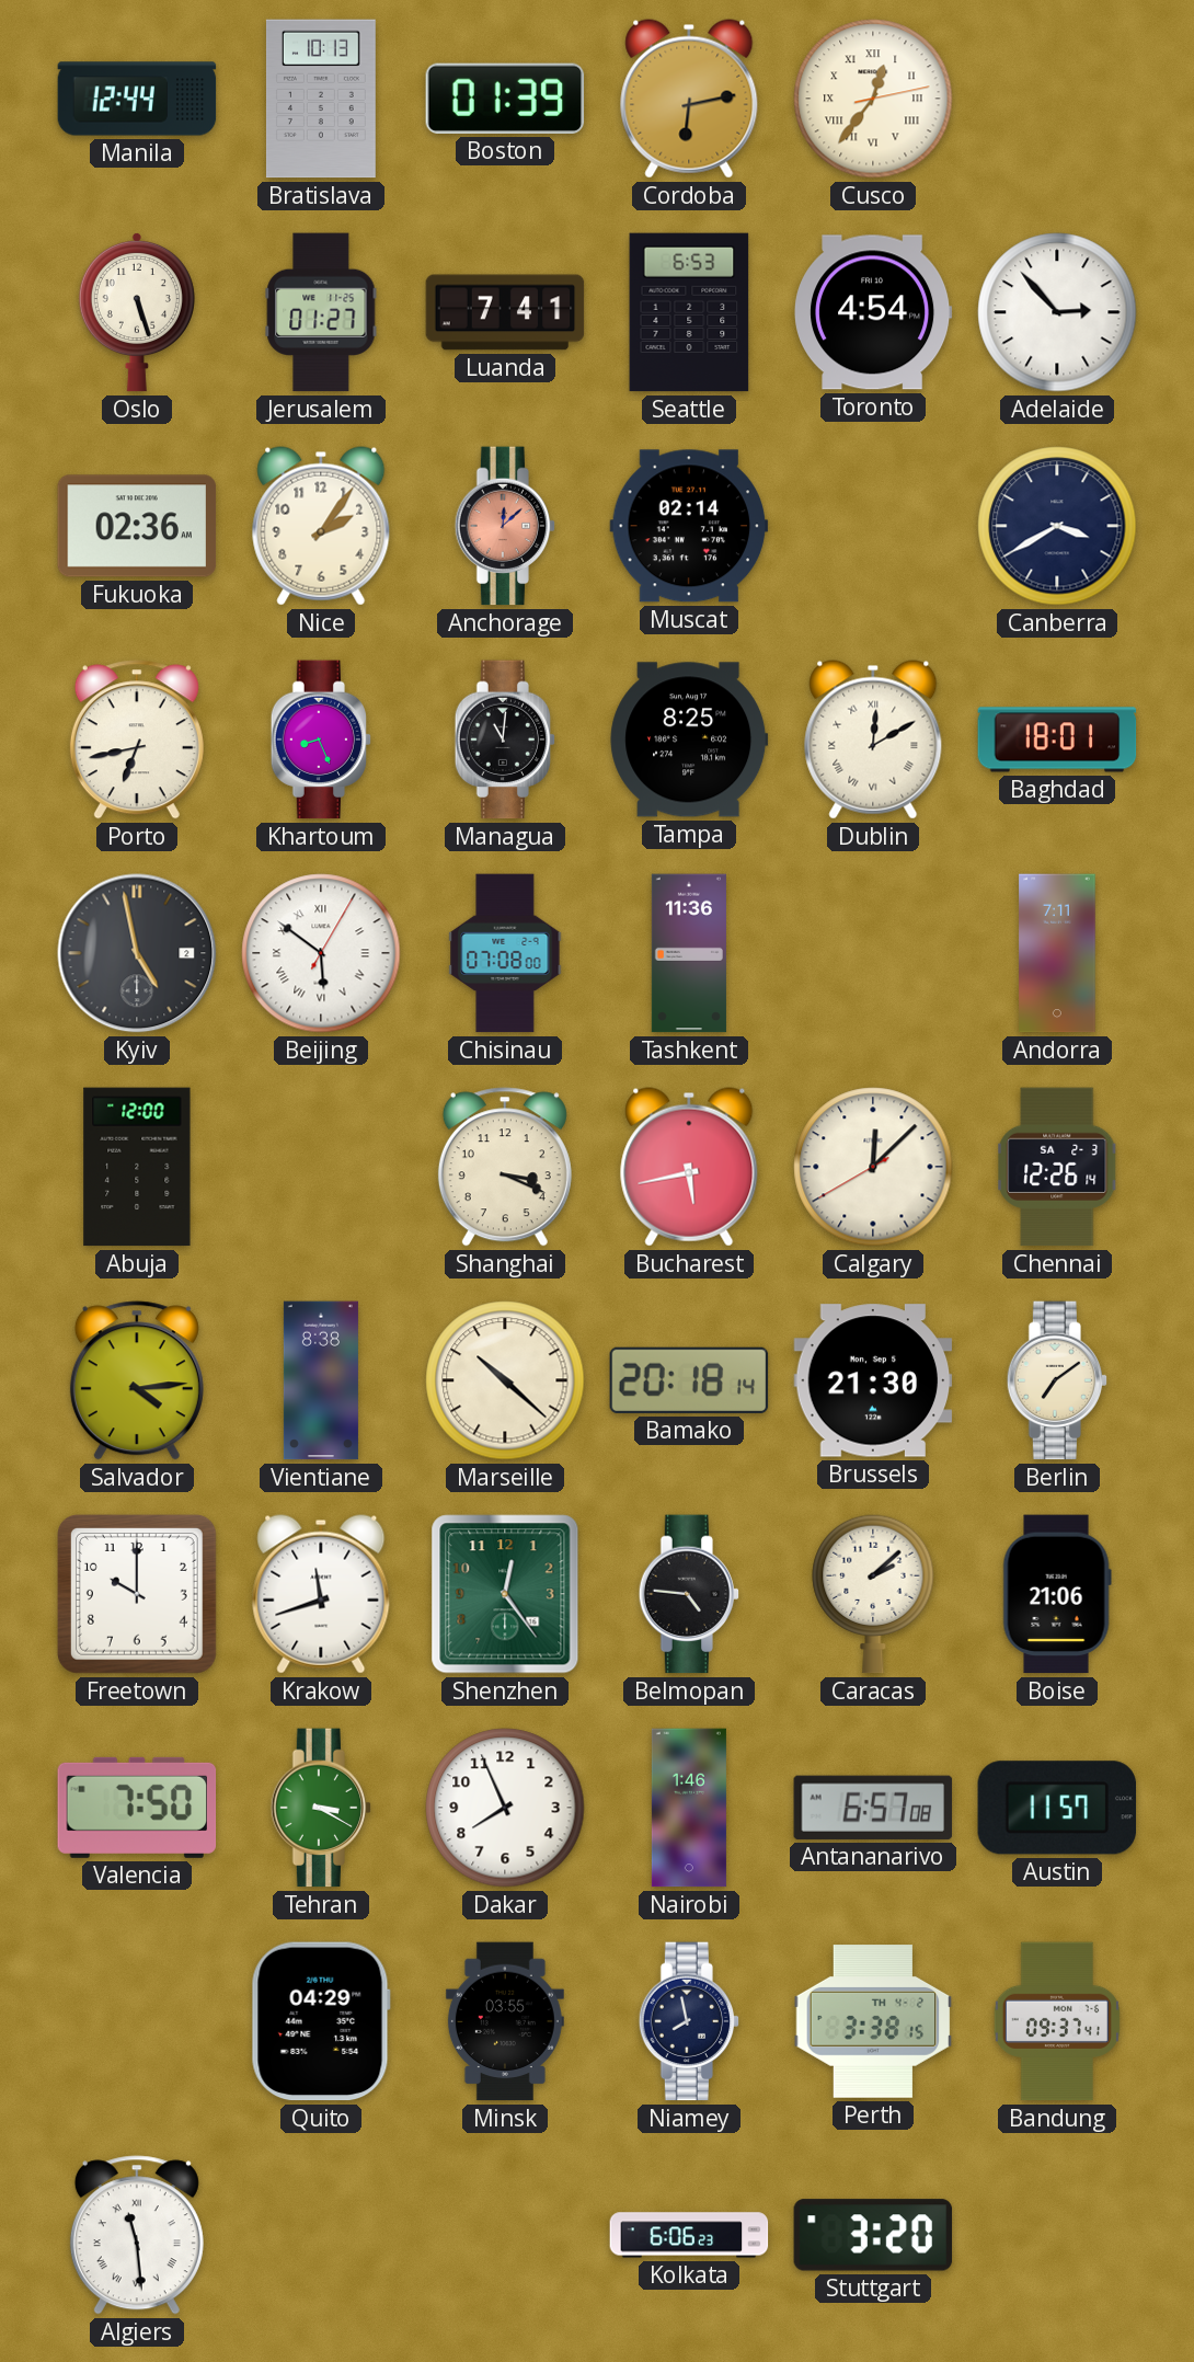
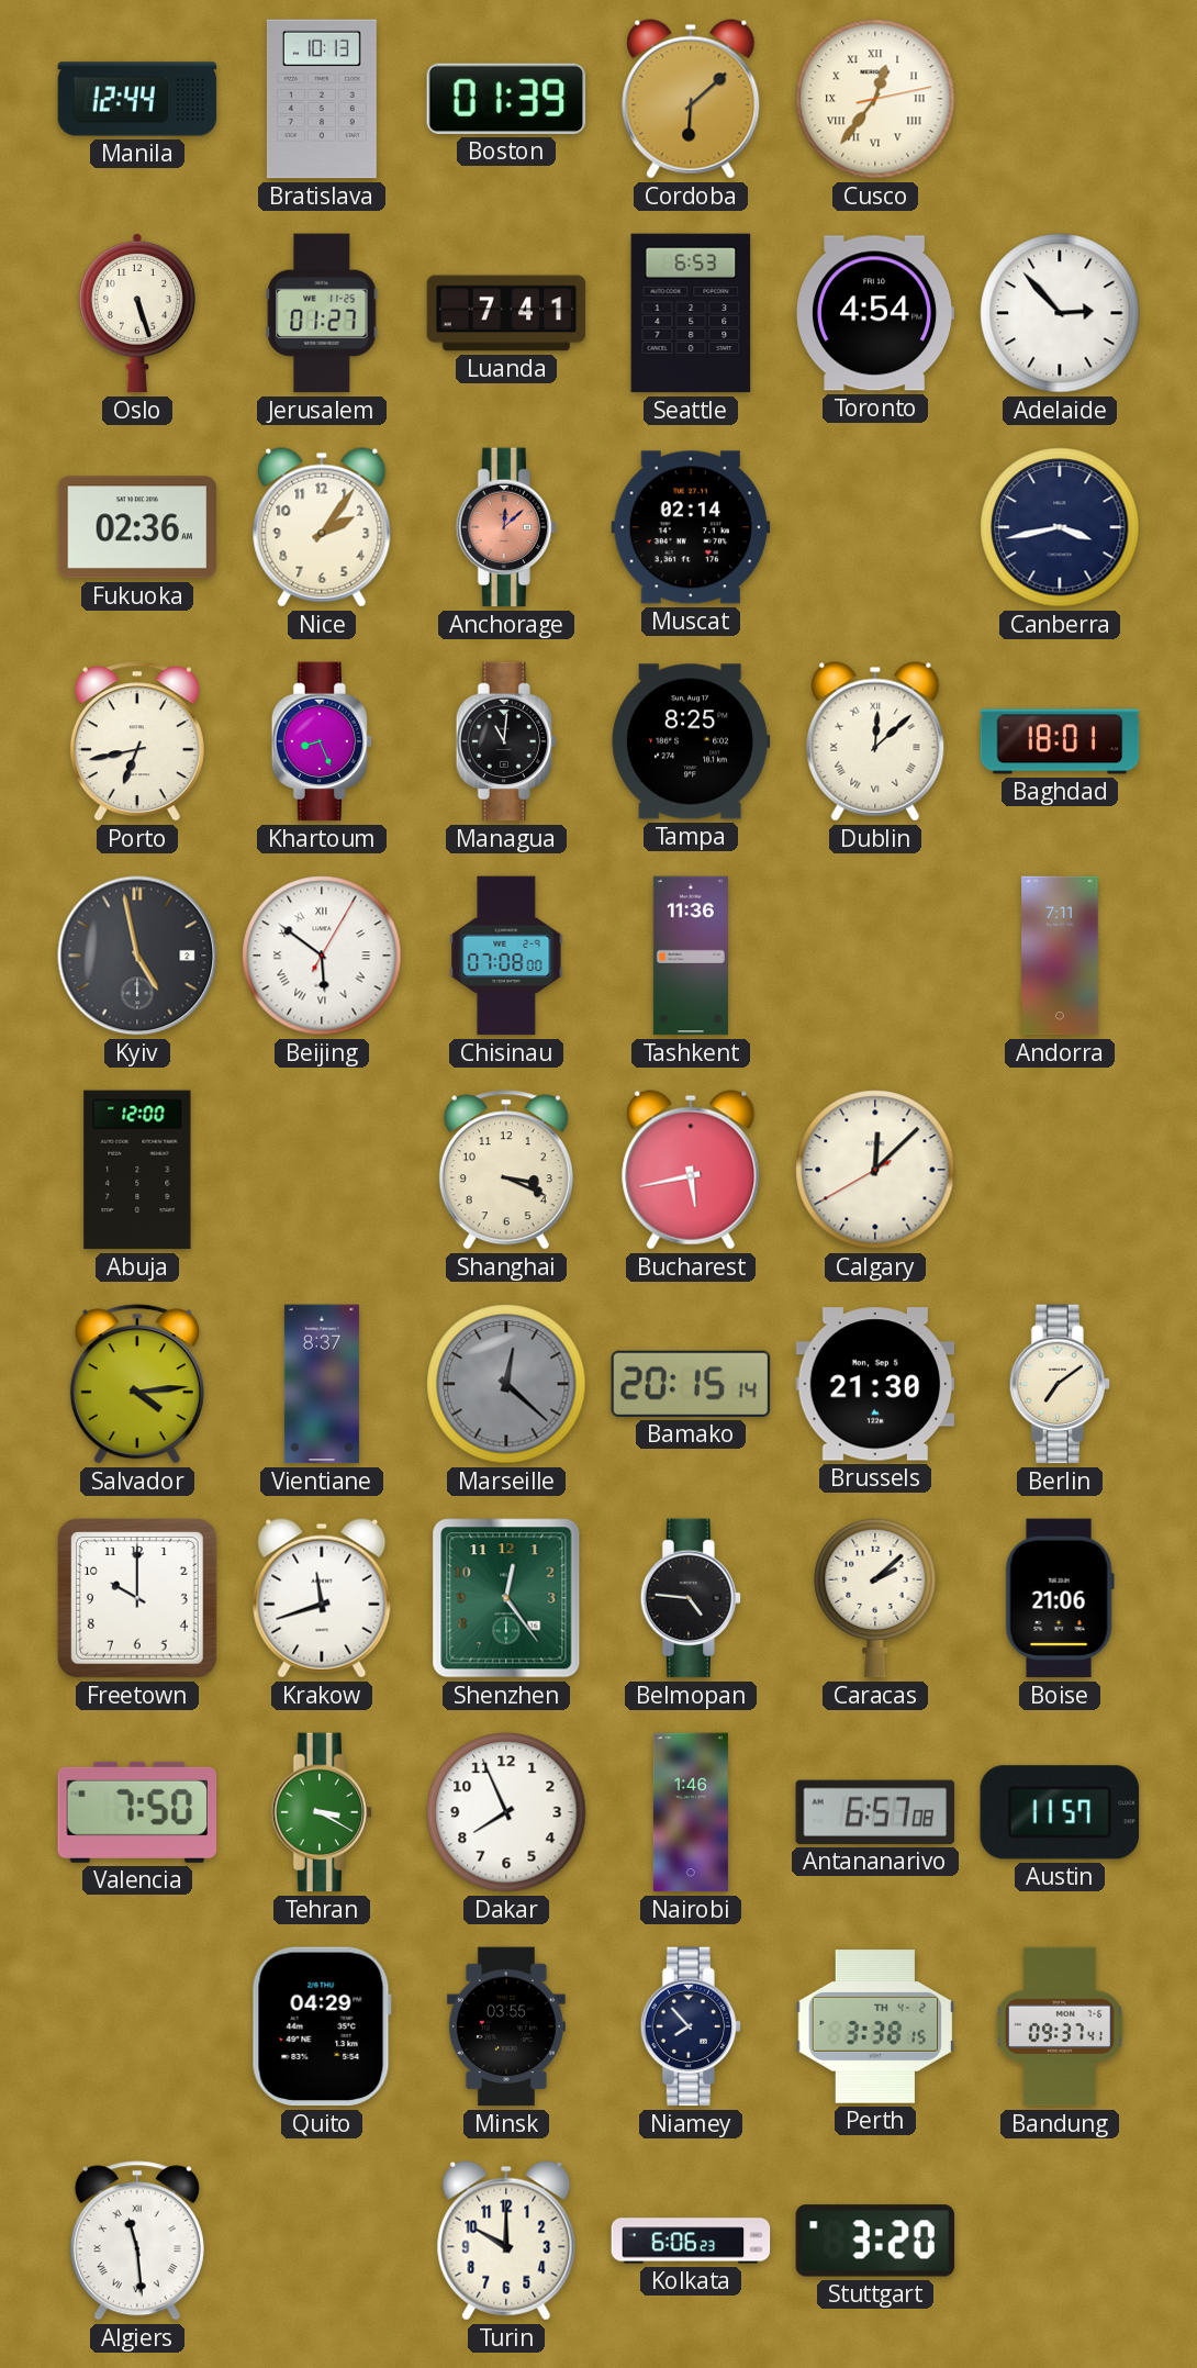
Cordoba: 6:13 -> 6:08
Canberra: 3:40 -> 3:43
Dublin: 12:10 -> 12:08
Chennai: 12:26 -> none
Vientiane: 8:38 -> 8:37
Marseille: 10:22 -> 12:22
Marseille dial: cream -> grey
Bamako: 20:18 -> 20:15
Niamey: 7:58 -> 7:53
Turin: none -> 10:00
